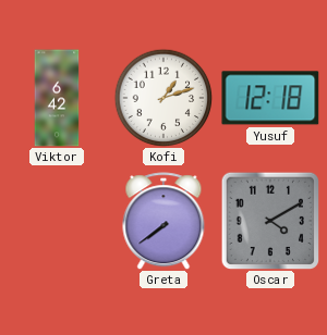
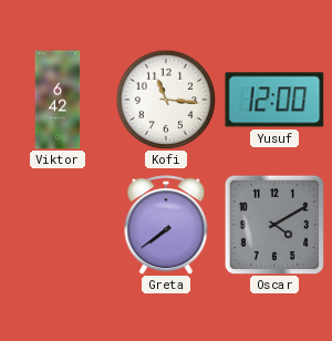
Kofi: 1:12 -> 11:16
Yusuf: 12:18 -> 12:00
